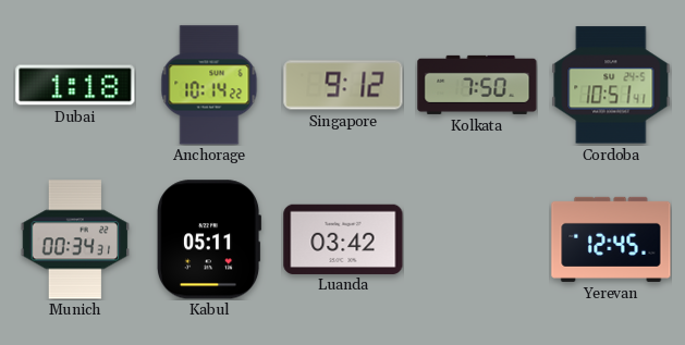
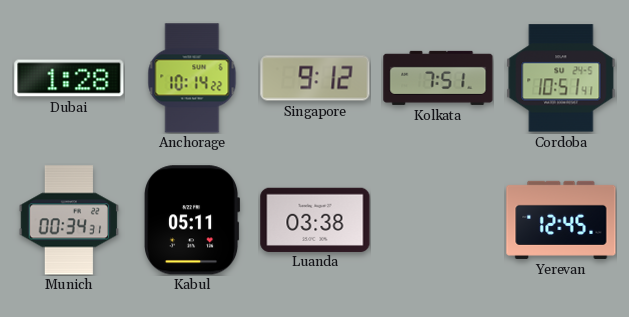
Dubai: 1:18 -> 1:28
Kolkata: 7:50 -> 7:51
Luanda: 03:42 -> 03:38
